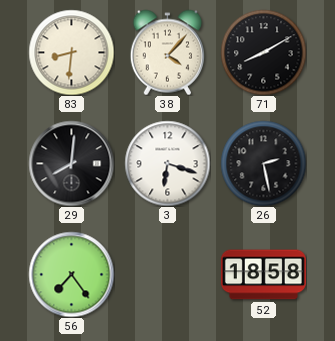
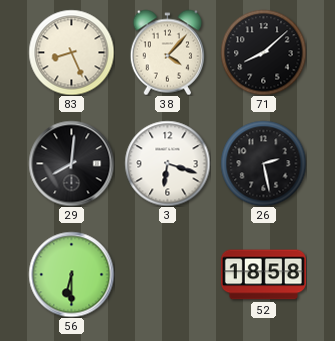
83: 8:31 -> 8:26
71: 8:10 -> 8:08
56: 7:24 -> 6:30
